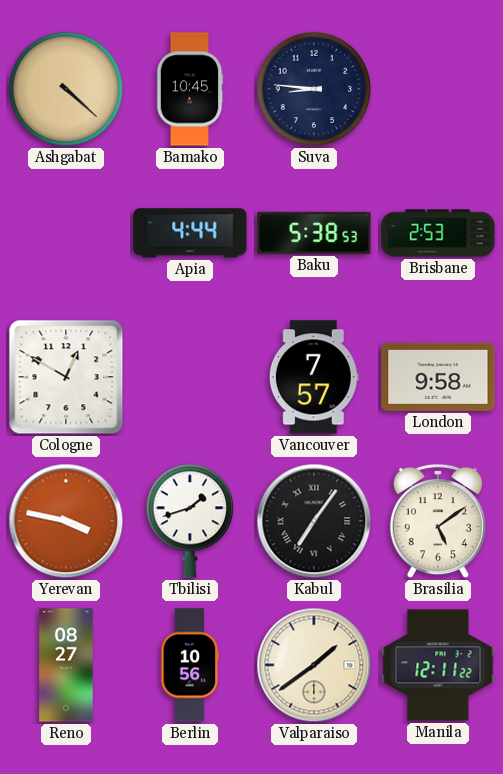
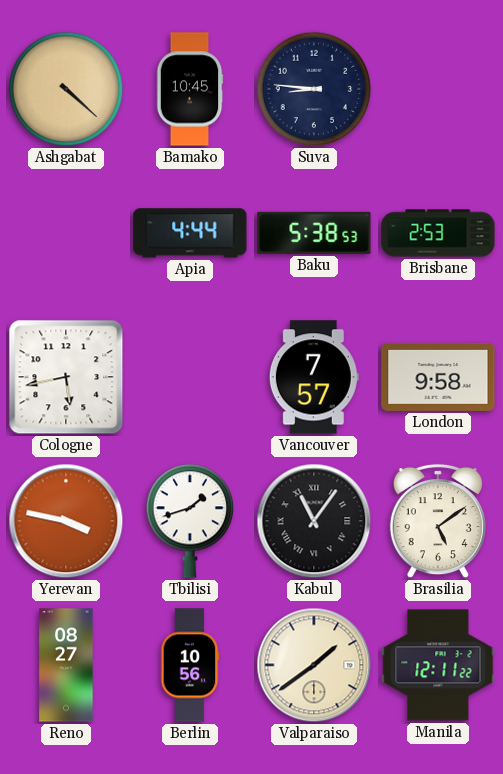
Cologne: 12:50 -> 5:43
Kabul: 7:06 -> 11:06
